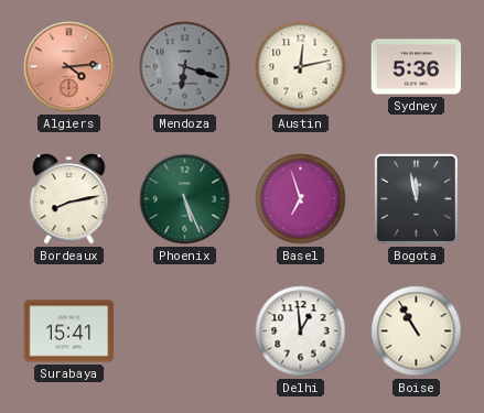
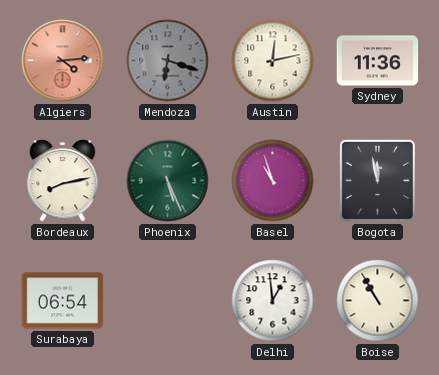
Sydney: 5:36 -> 11:36
Basel: 6:57 -> 10:57
Surabaya: 15:41 -> 06:54
